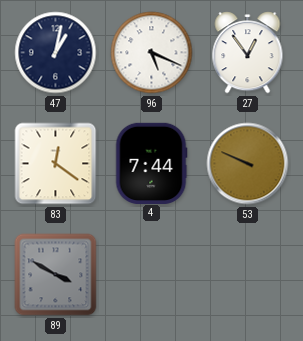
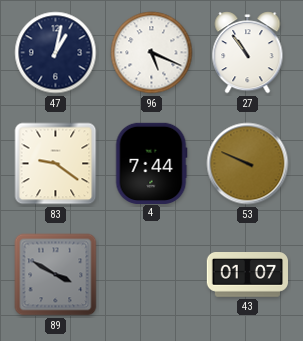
27: 12:54 -> 10:54
83: 12:21 -> 9:21
43: none -> 01:07
